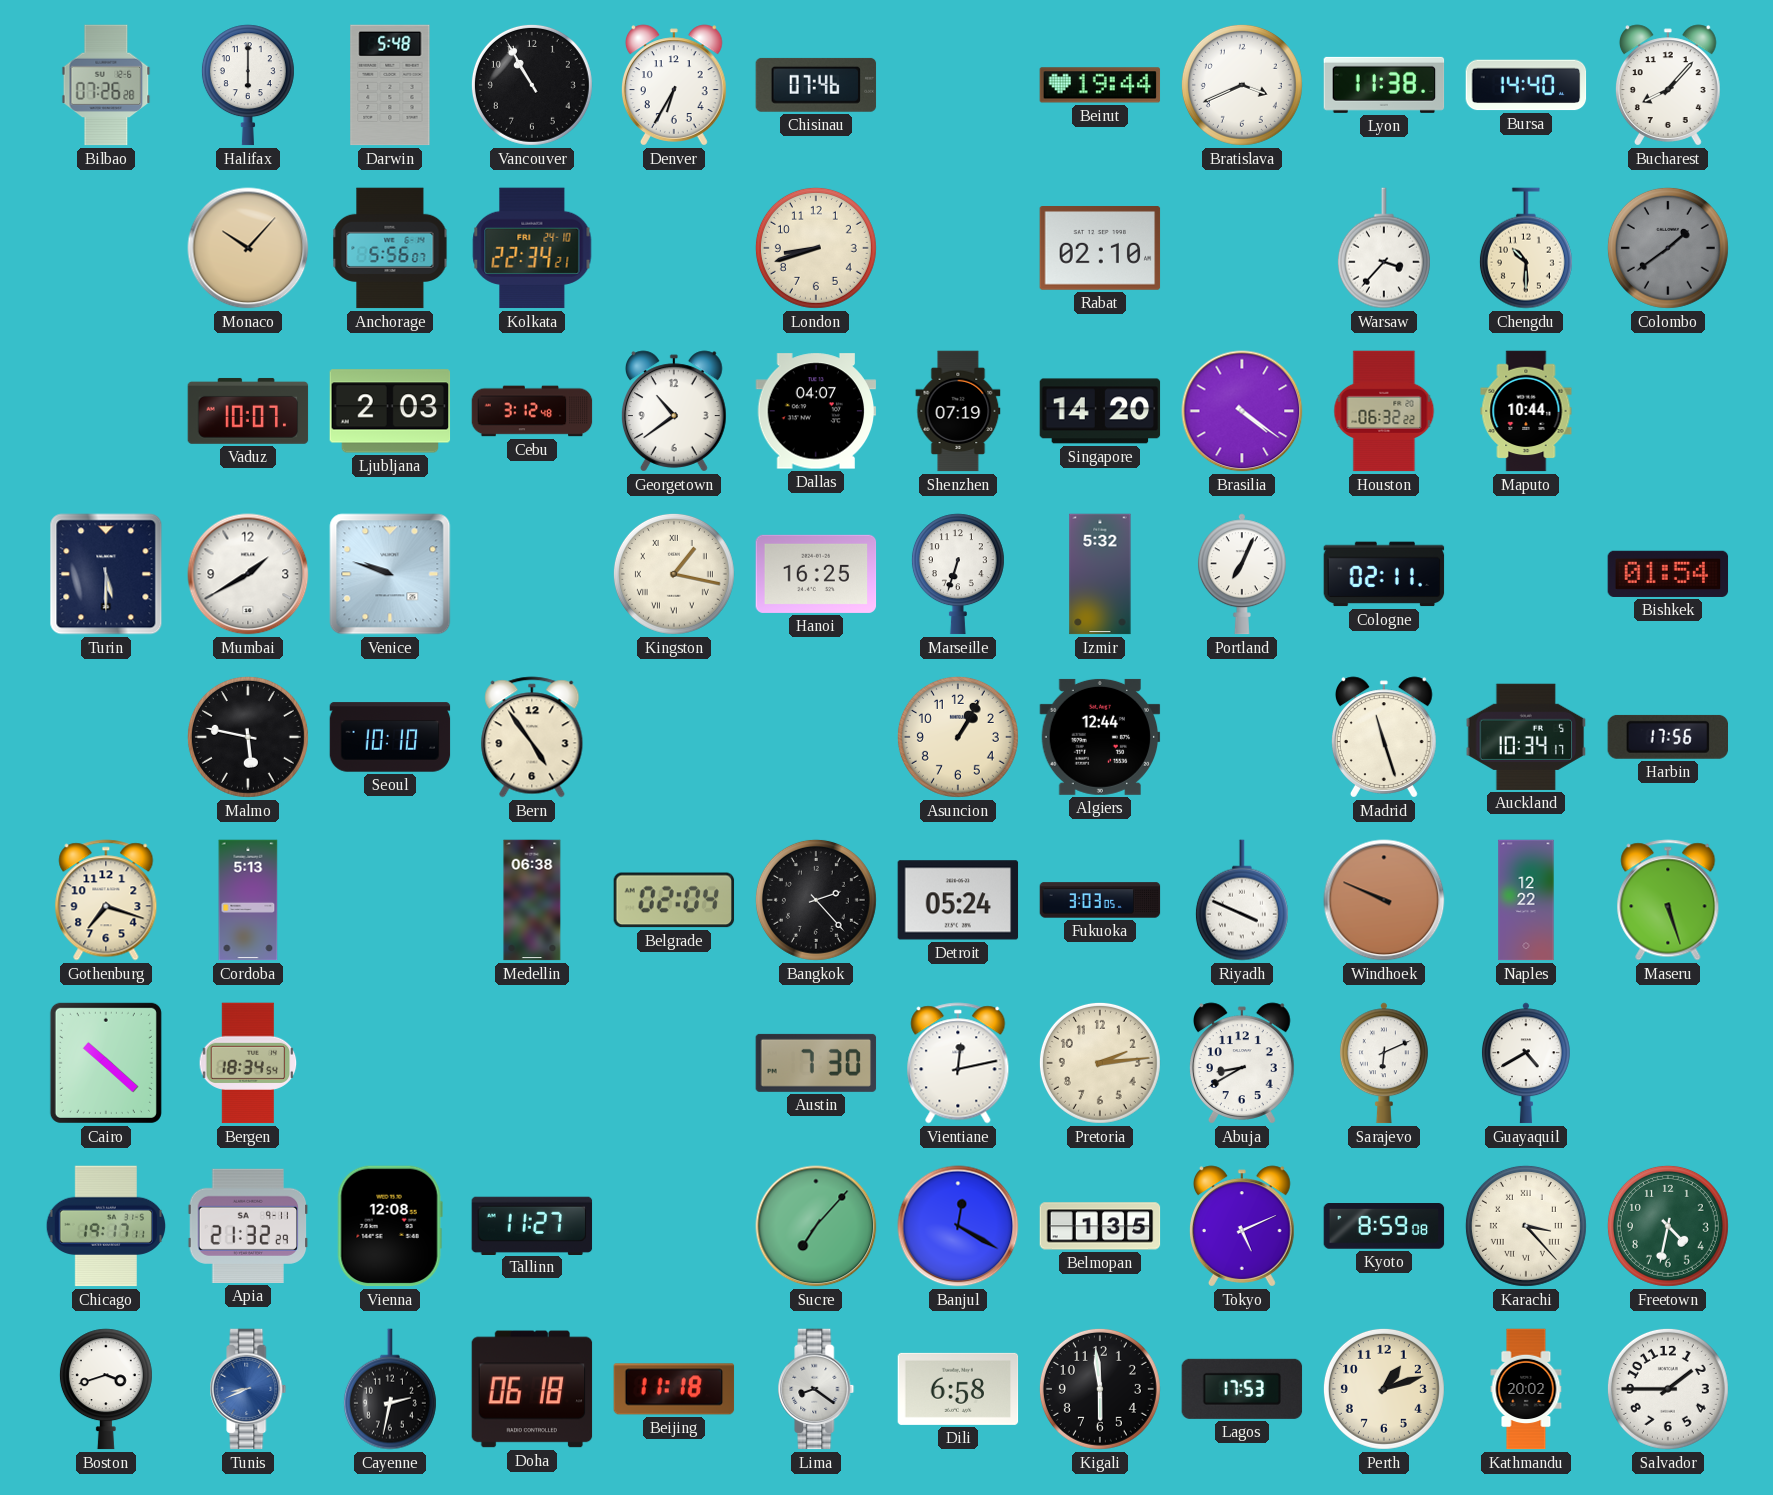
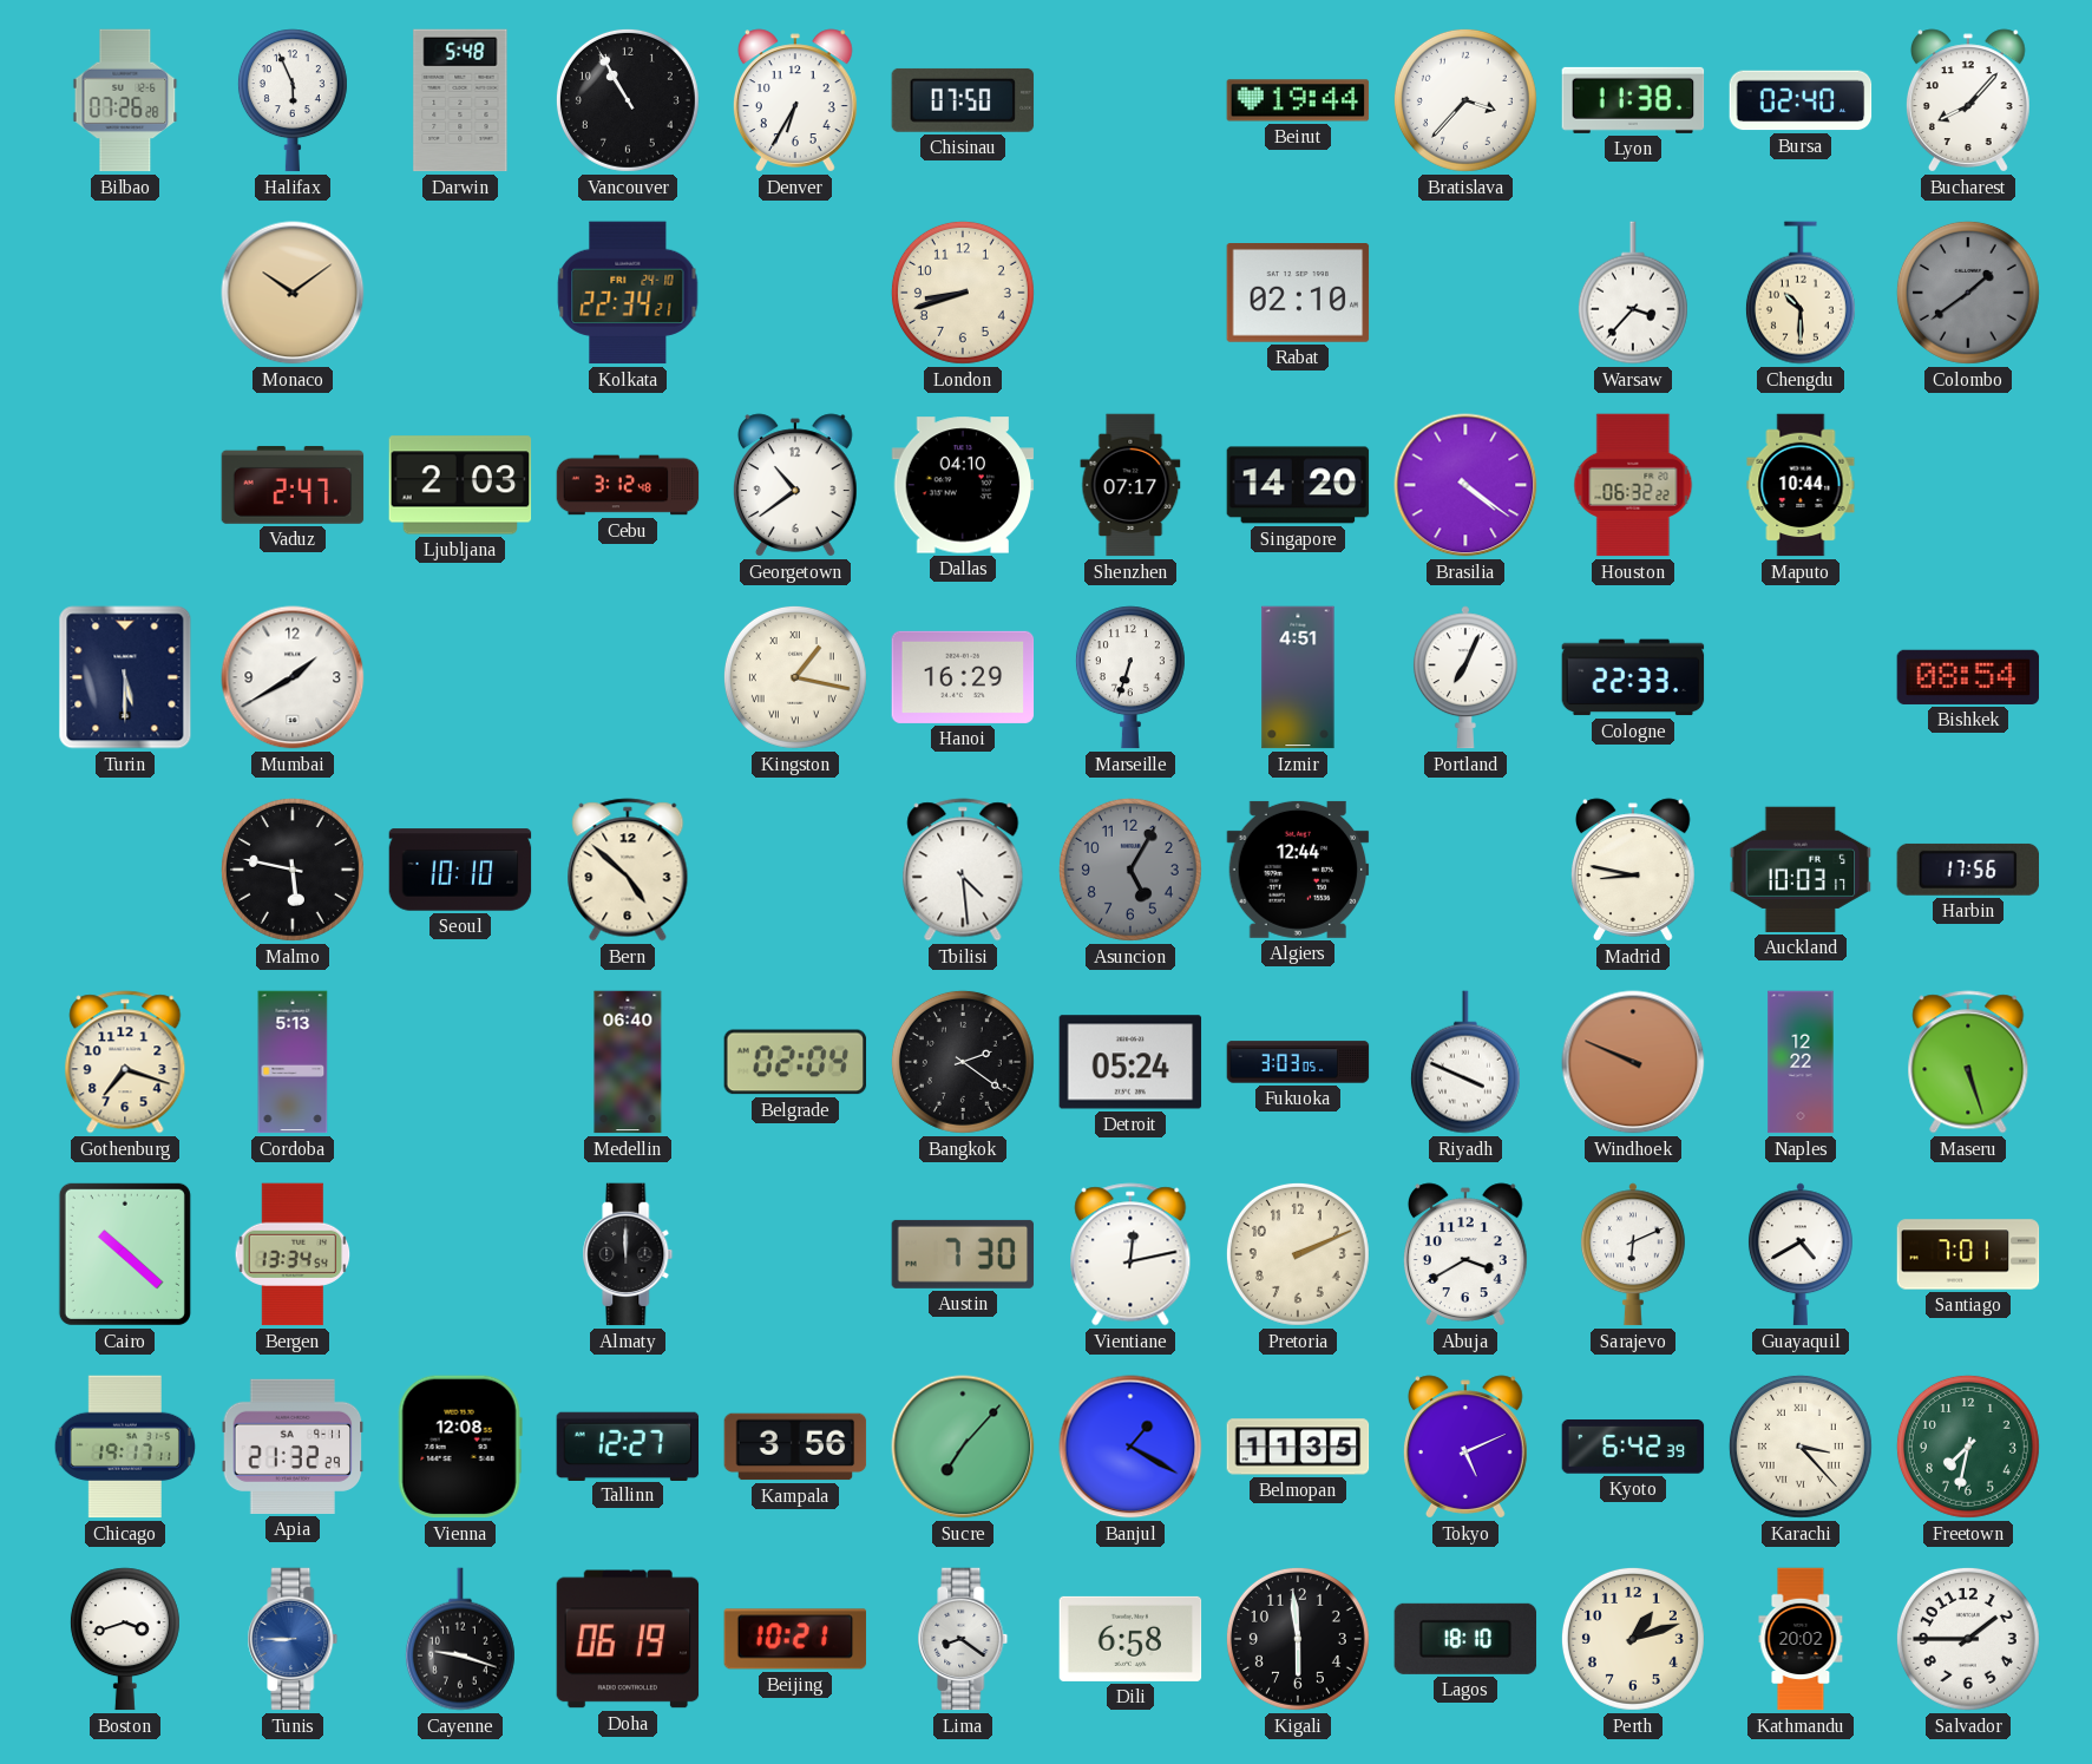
Halifax: 6:00 -> 5:56
Chisinau: 07:46 -> 07:50
Bratislava: 3:41 -> 3:37
Bursa: 14:40 -> 02:40
Monaco: 10:07 -> 10:09
Anchorage: 5:56 -> none
Vaduz: 10:07 -> 2:47
Dallas: 04:07 -> 04:10
Shenzhen: 07:19 -> 07:17
Venice: 9:48 -> none
Hanoi: 16:25 -> 16:29
Izmir: 5:32 -> 4:51
Cologne: 02:11 -> 22:33
Bishkek: 01:54 -> 08:54
Bern: 4:54 -> 4:52
Tbilisi: none -> 4:29
Asuncion: 1:05 -> 5:05
Asuncion dial: cream -> grey
Madrid: 11:27 -> 8:47
Auckland: 10:34 -> 10:03
Medellin: 06:38 -> 06:40
Bangkok: 2:23 -> 2:21
Bergen: 18:34 -> 13:34
Almaty: none -> 12:00
Pretoria: 2:14 -> 2:11
Abuja: 8:40 -> 3:40
Santiago: none -> 7:01
Tallinn: 11:27 -> 12:27
Kampala: none -> 3:56
Banjul: 12:20 -> 1:20
Belmopan: 1:35 -> 11:35
Kyoto: 8:59 -> 6:42
Freetown: 4:32 -> 7:32
Tunis: 8:41 -> 8:45
Cayenne: 2:32 -> 9:18
Doha: 06:18 -> 06:19
Beijing: 11:18 -> 10:21
Lagos: 17:53 -> 18:10
